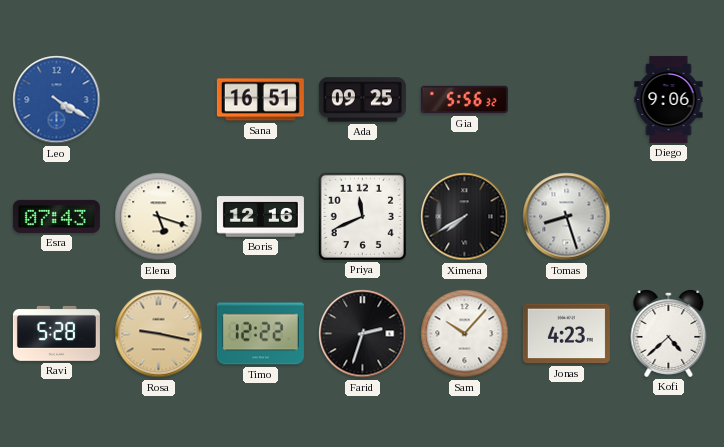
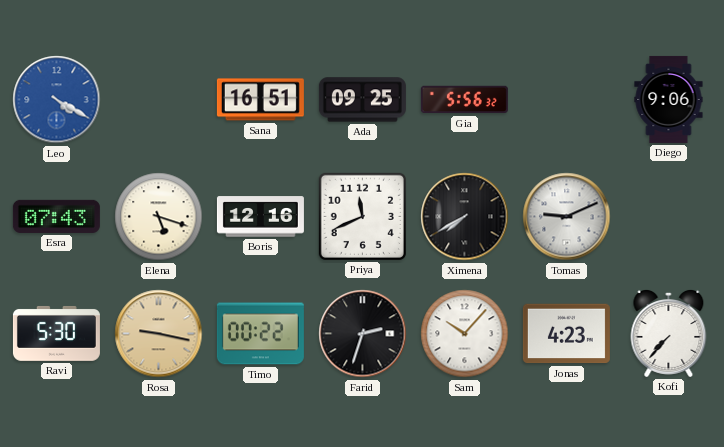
Tomas: 8:27 -> 9:11
Ravi: 5:28 -> 5:30
Timo: 12:22 -> 00:22
Kofi: 4:38 -> 7:37
